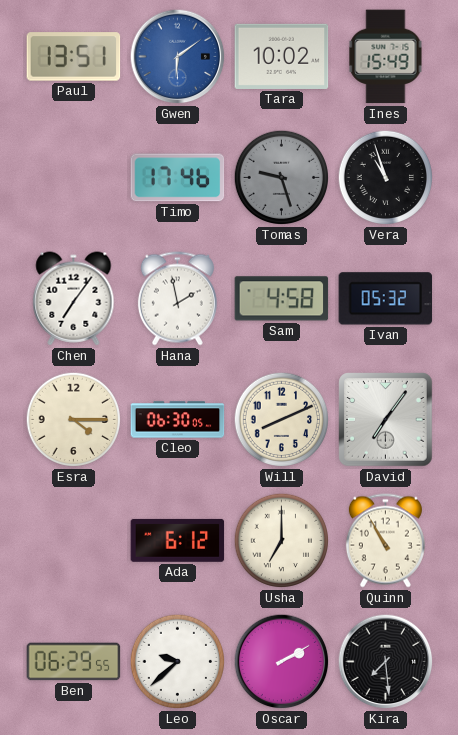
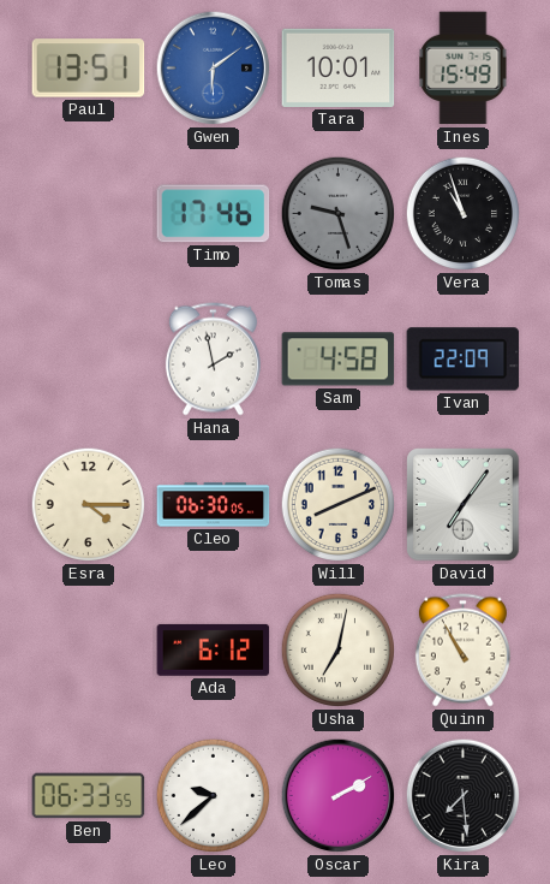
Tara: 10:02 -> 10:01
Chen: 7:06 -> none
Ivan: 05:32 -> 22:09
Usha: 7:00 -> 7:02
Ben: 06:29 -> 06:33
